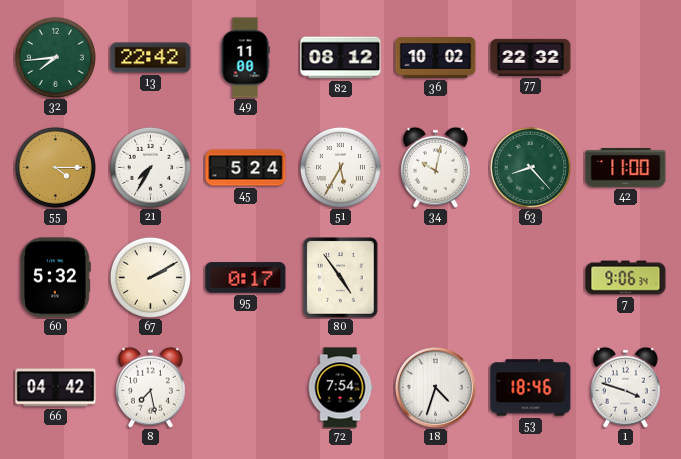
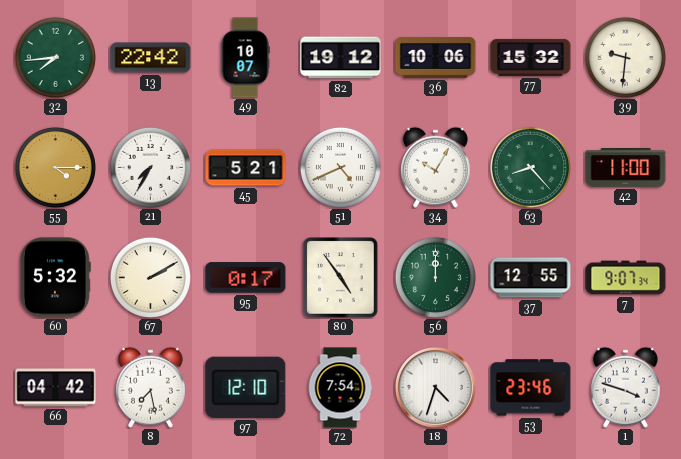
49: 11:00 -> 10:07
82: 08:12 -> 19:12
36: 10:02 -> 10:06
77: 22:32 -> 15:32
39: none -> 9:31
45: 5:24 -> 5:21
51: 5:35 -> 4:41
34: 10:02 -> 10:05
56: none -> 12:00
37: none -> 12:55
7: 9:06 -> 9:07
97: none -> 12:10
53: 18:46 -> 23:46
